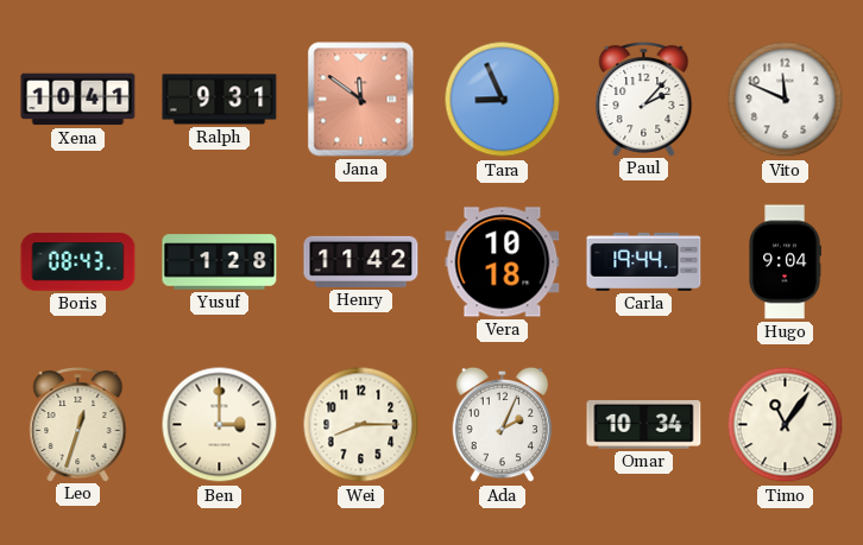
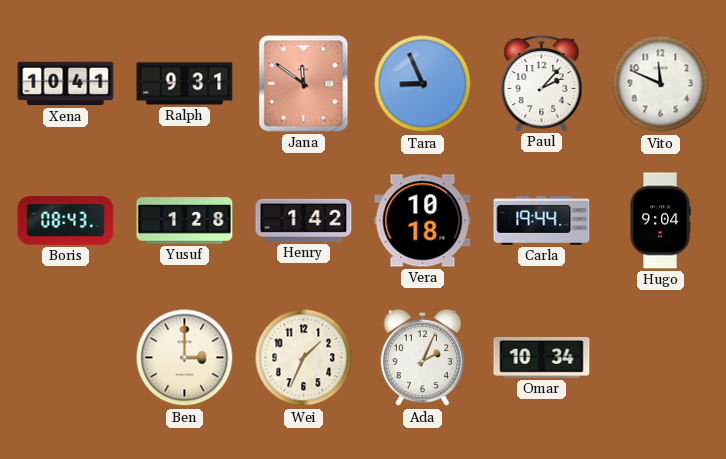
Henry: 11:42 -> 1:42
Leo: 12:33 -> none
Wei: 8:15 -> 1:34
Timo: 11:06 -> none
